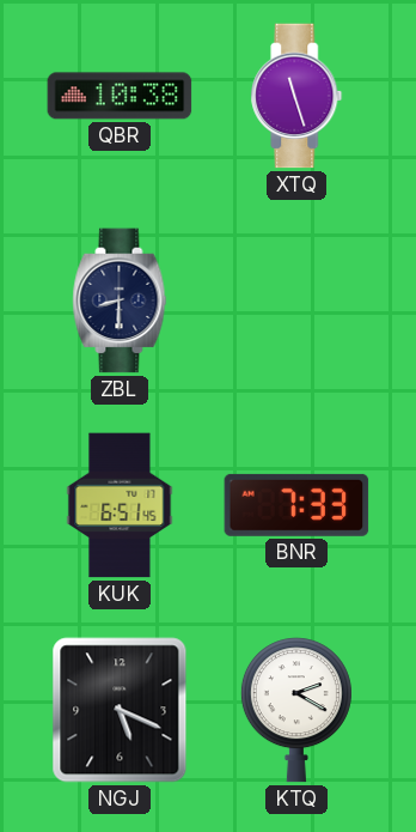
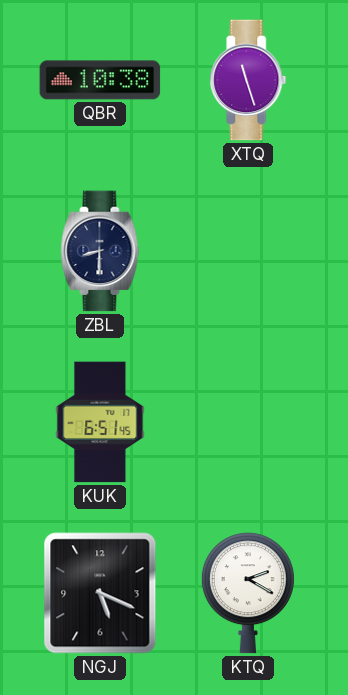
BNR: 7:33 -> none
